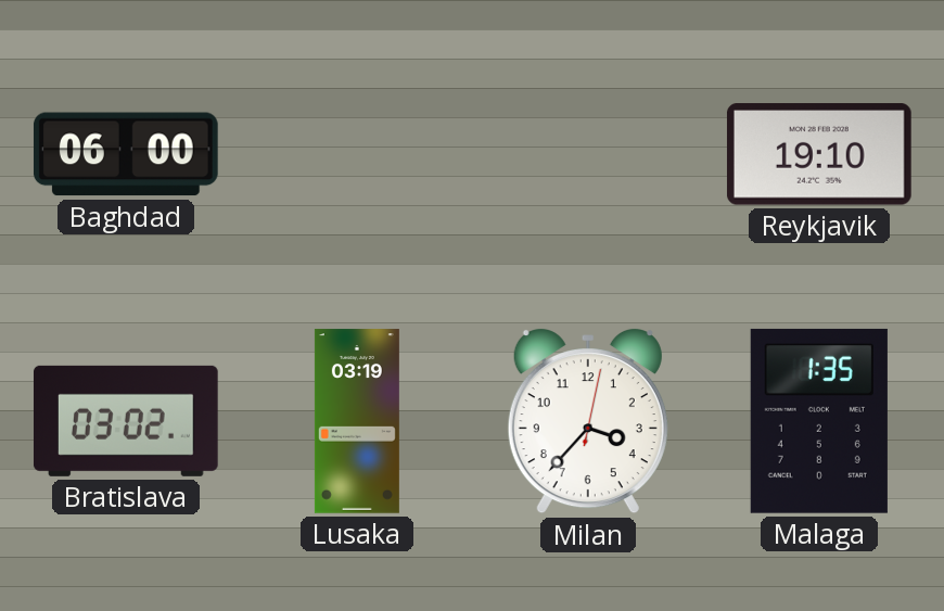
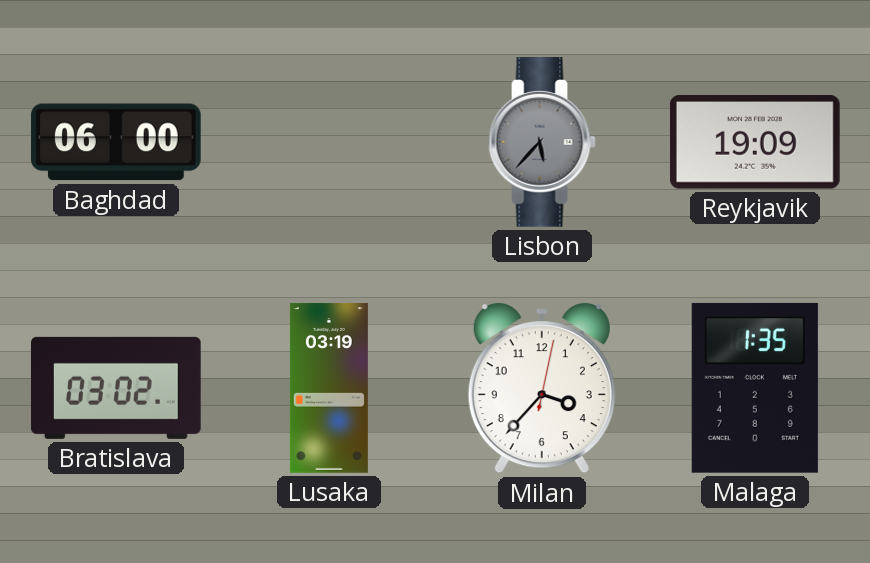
Lisbon: none -> 5:37
Reykjavik: 19:10 -> 19:09
